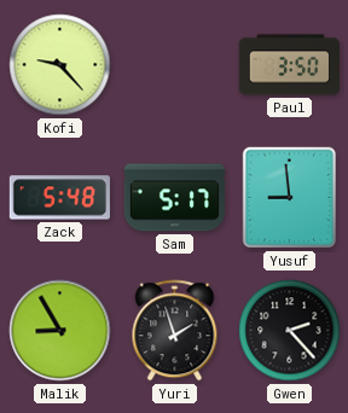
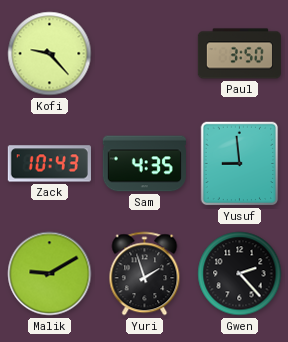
Zack: 5:48 -> 10:43
Sam: 5:17 -> 4:35
Malik: 8:55 -> 9:10
